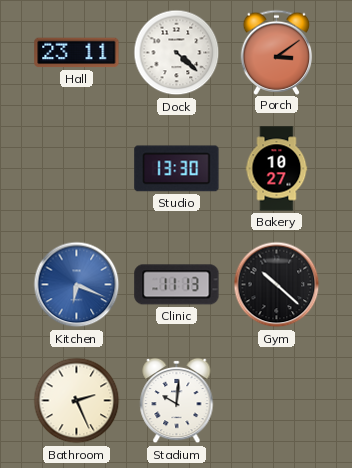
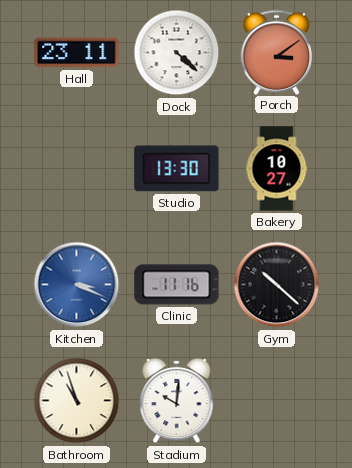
Kitchen: 6:19 -> 3:19
Clinic: 11:13 -> 11:16
Bathroom: 2:26 -> 10:57
